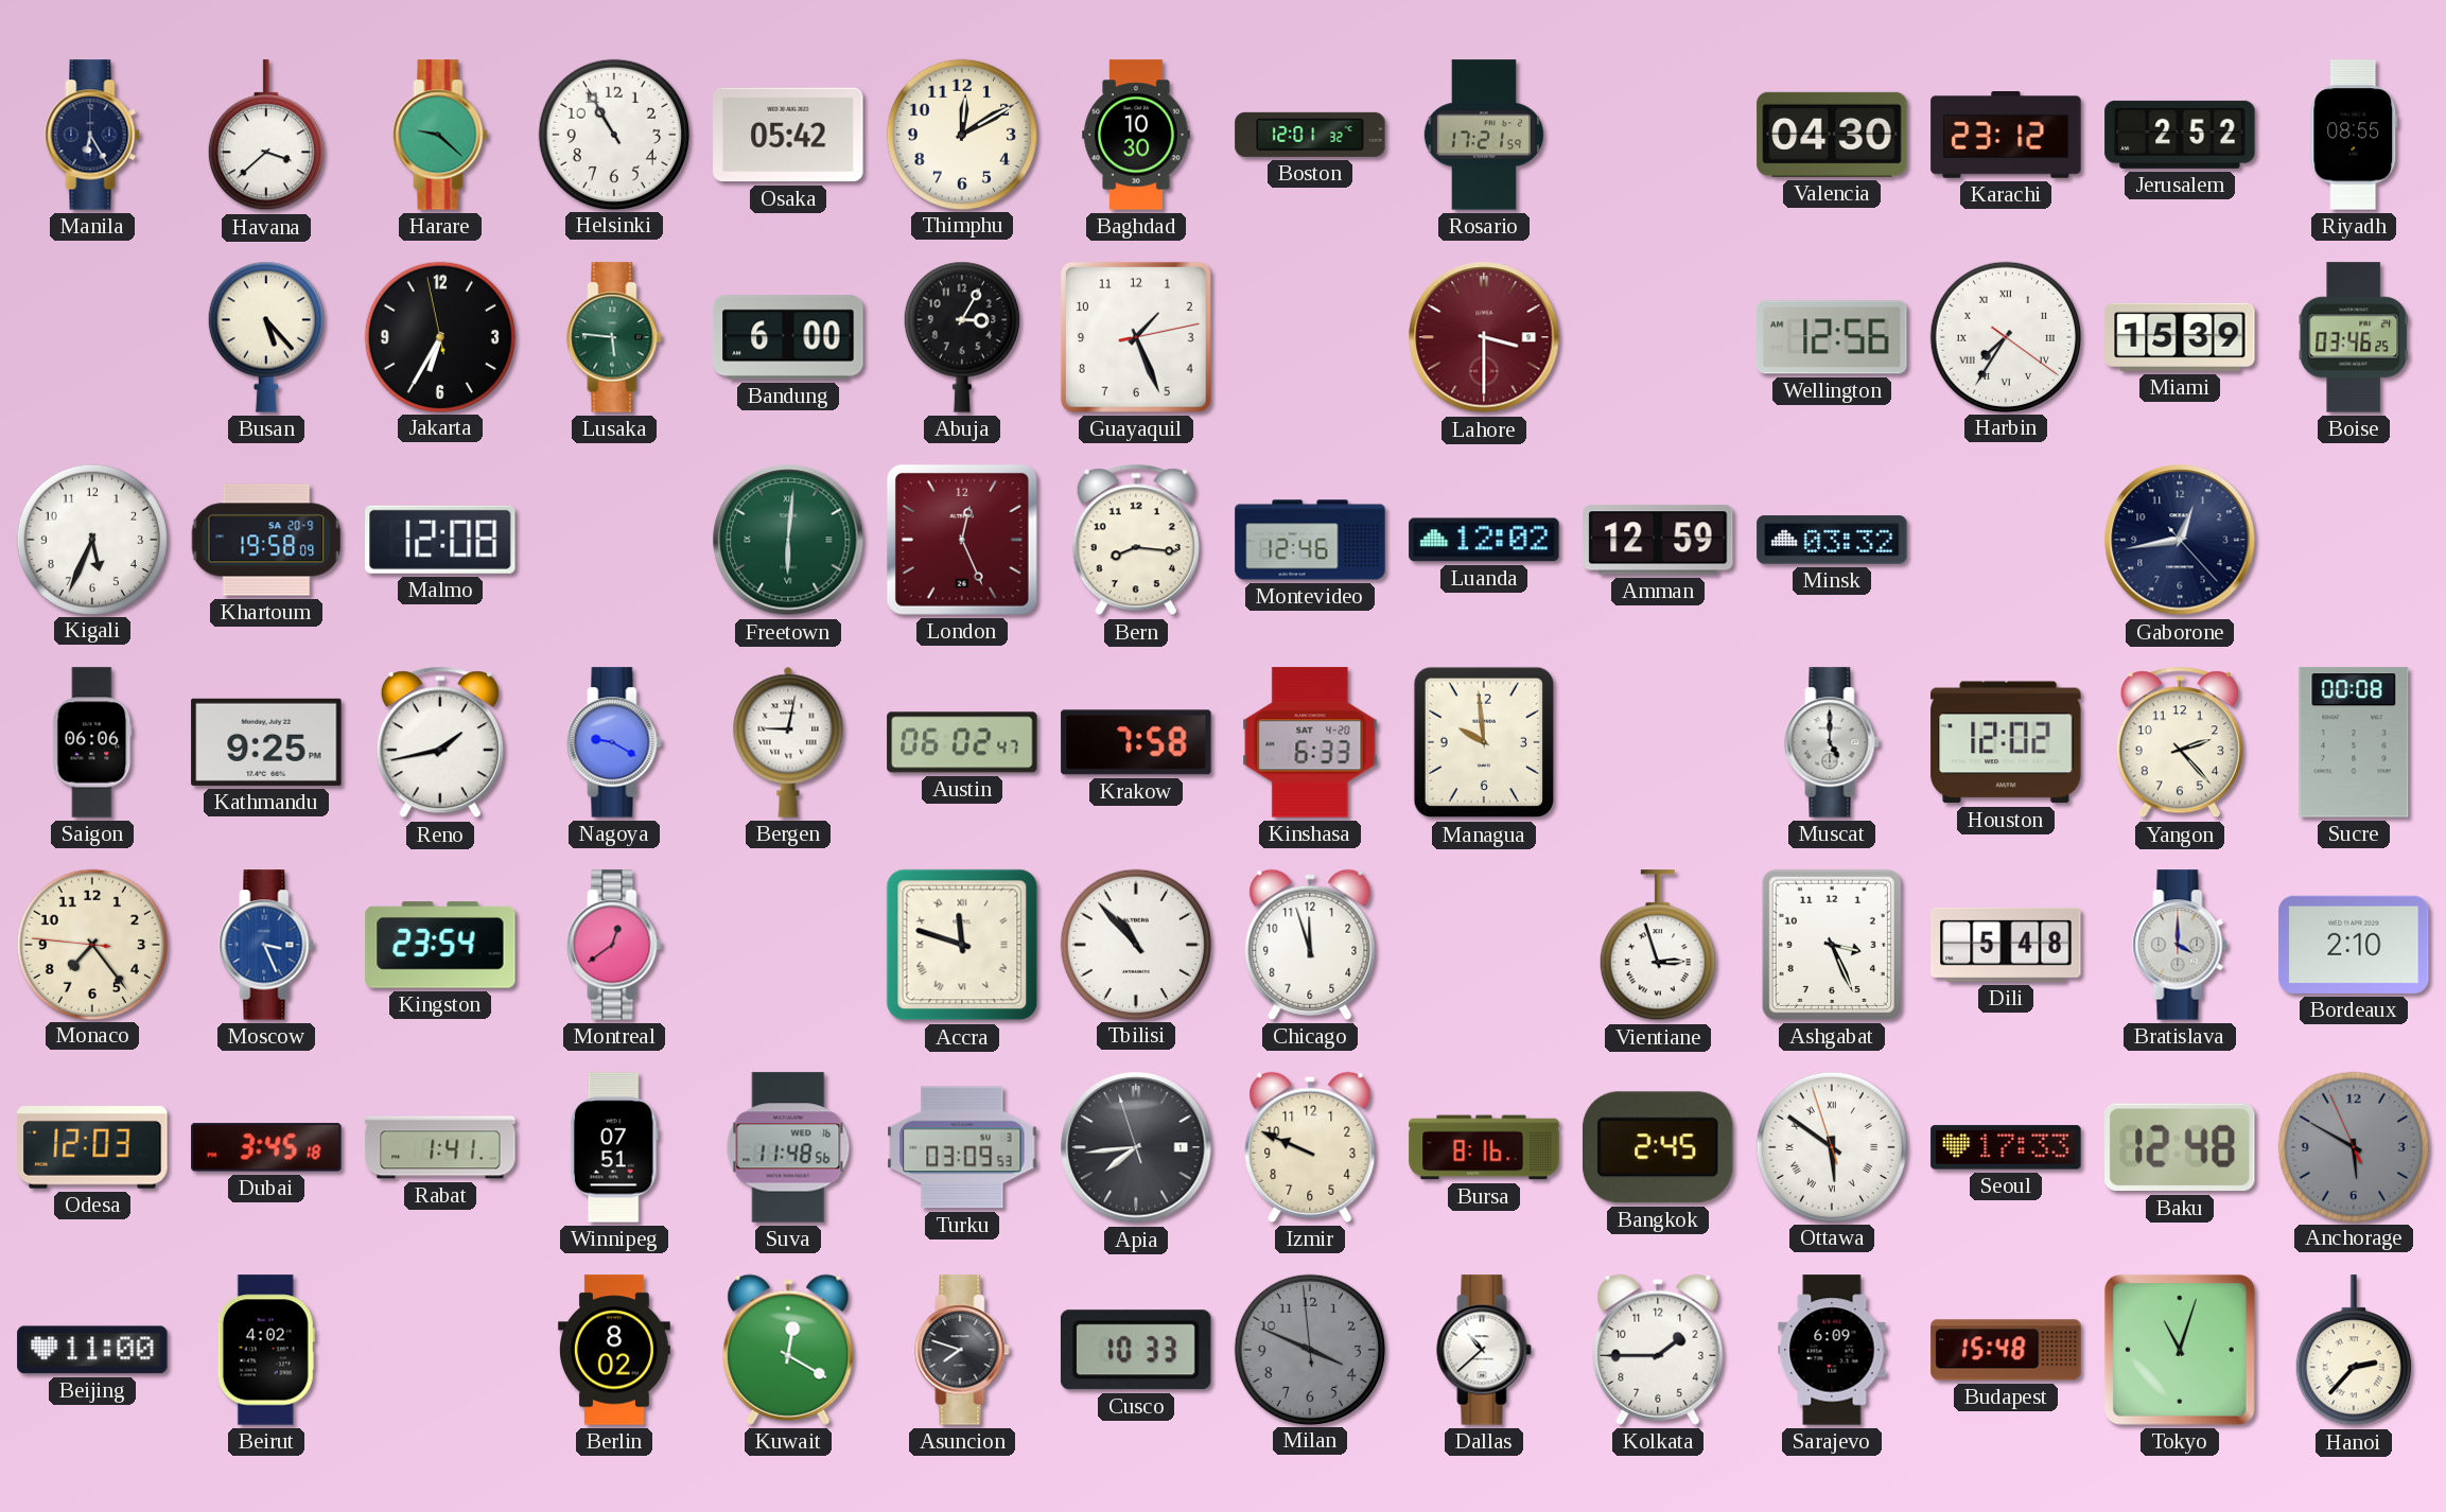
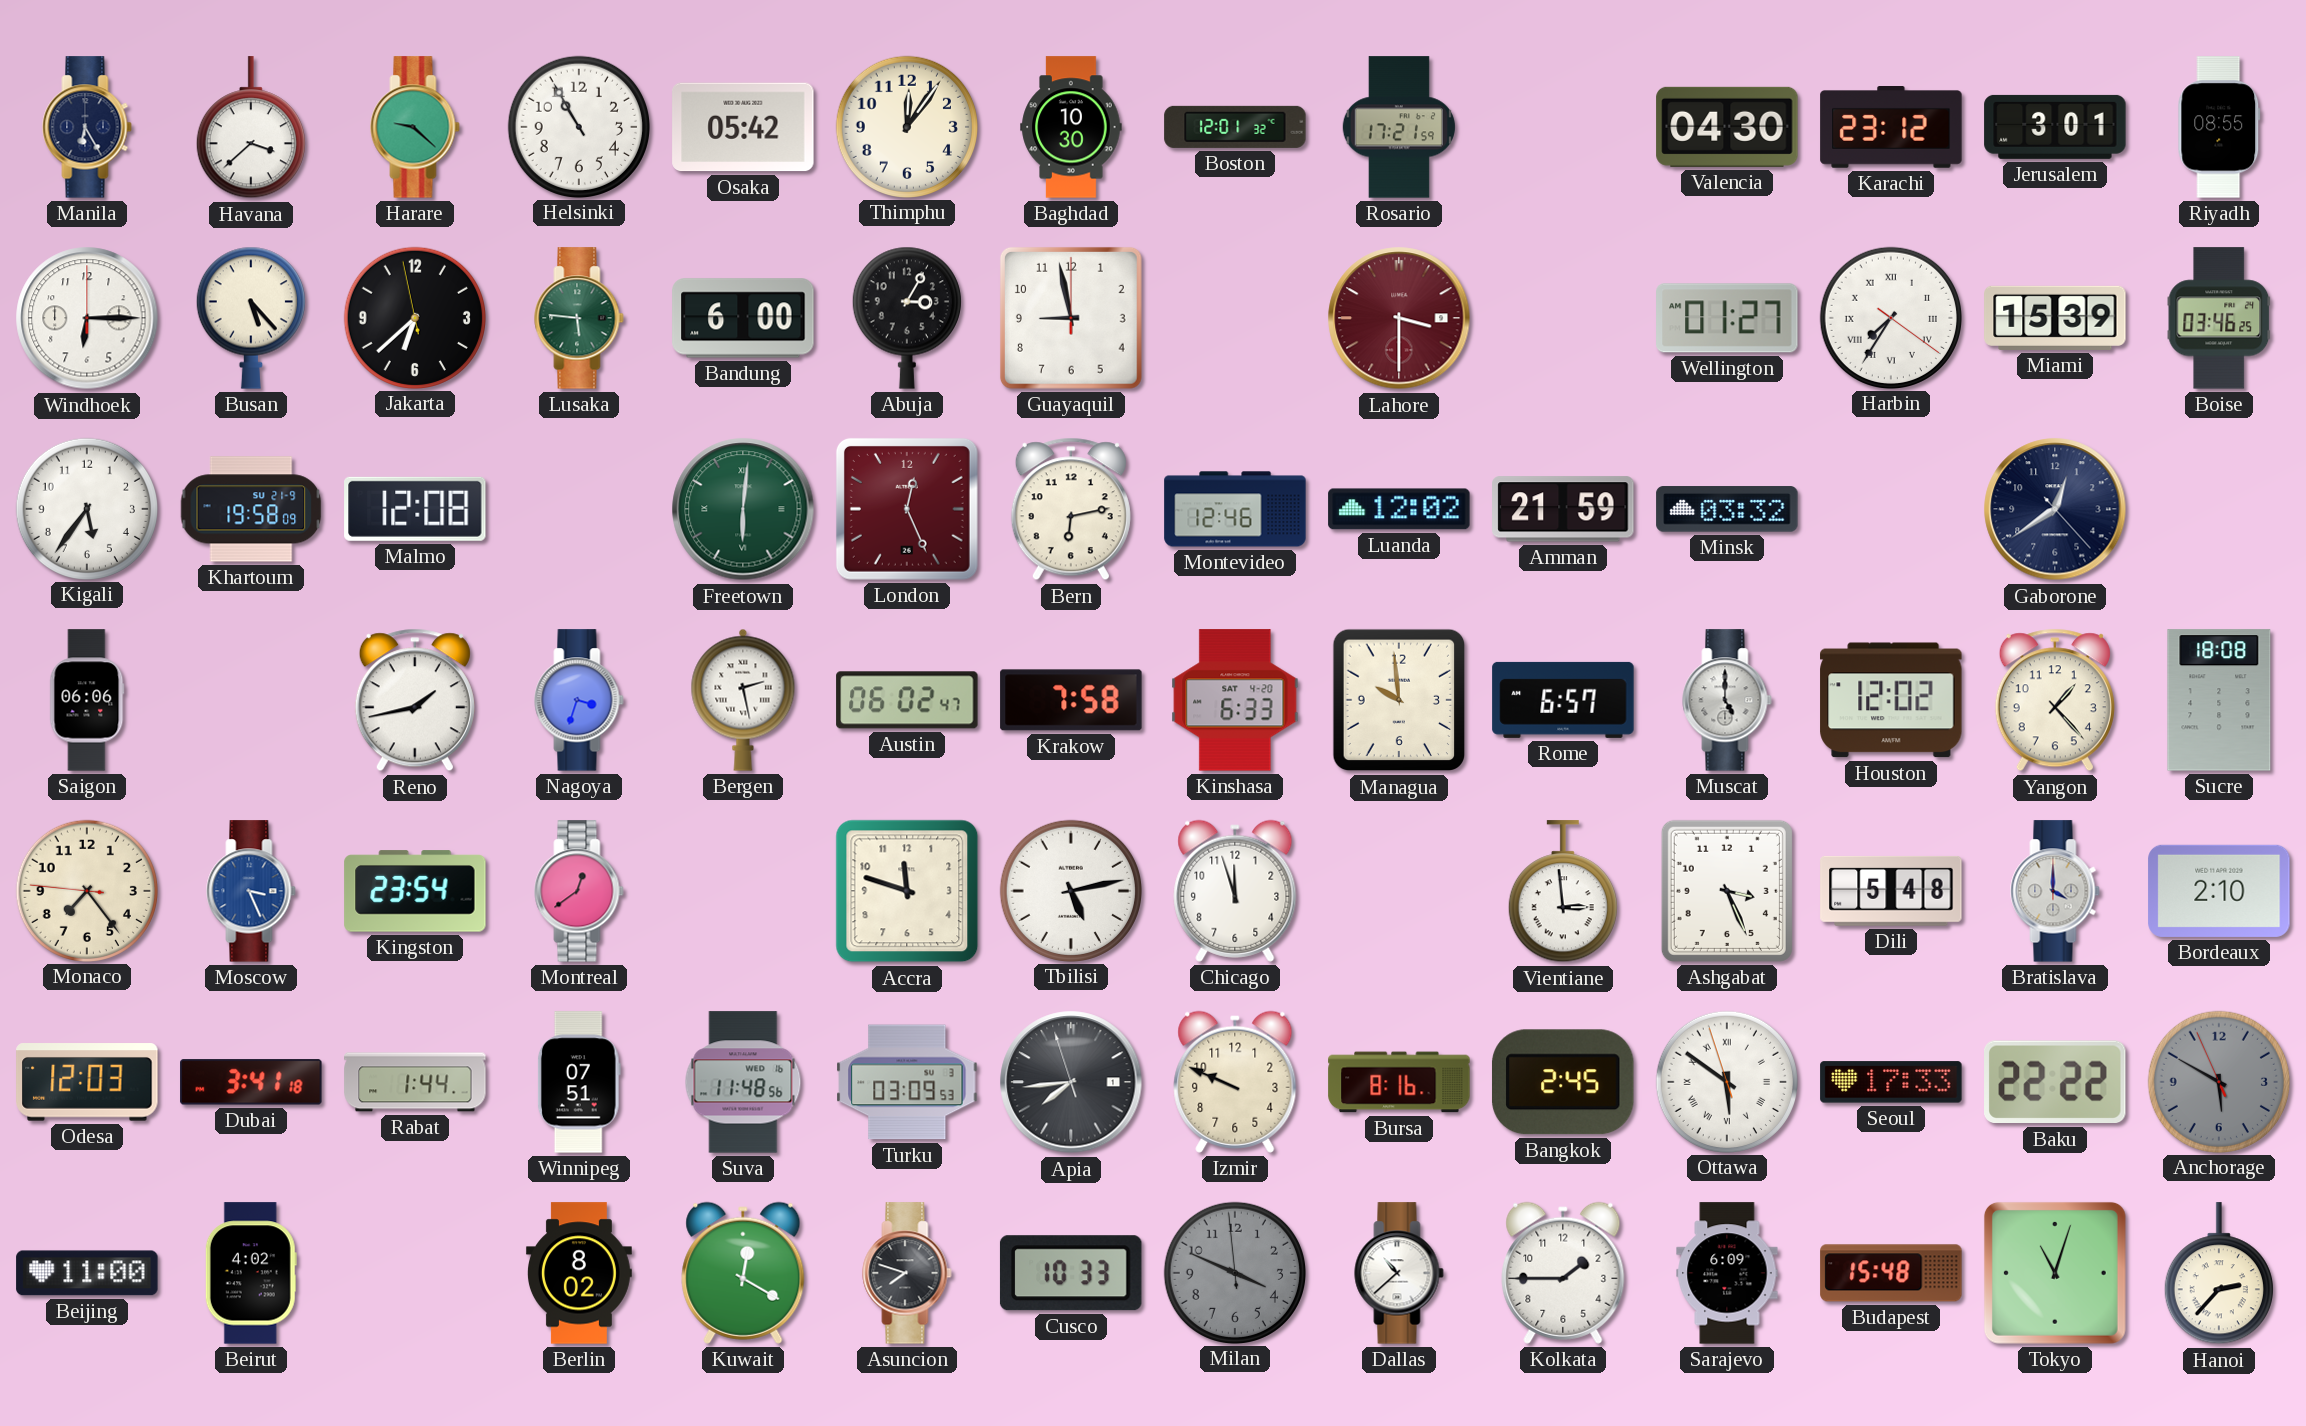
Thimphu: 12:10 -> 12:06
Jerusalem: 2:52 -> 3:01
Windhoek: none -> 6:15
Jakarta: 6:34 -> 6:37
Guayaquil: 1:26 -> 8:58
Wellington: 12:56 -> 01:27
Kigali: 5:34 -> 5:36
Khartoum date: SA 20-9 -> SU 21-9
Bern: 8:16 -> 6:13
Amman: 12:59 -> 21:59
Gaborone: 12:43 -> 12:39
Kathmandu: 9:25 -> none
Nagoya: 9:20 -> 3:33
Bergen: 9:02 -> 2:28
Rome: none -> 6:57
Yangon: 2:23 -> 1:23
Sucre: 00:08 -> 18:08
Accra numerals: Roman -> Arabic
Tbilisi: 10:53 -> 5:13
Vientiane: 2:57 -> 2:59
Dubai: 3:45 -> 3:41
Rabat: 1:41 -> 1:44
Baku: 12:48 -> 22:22
